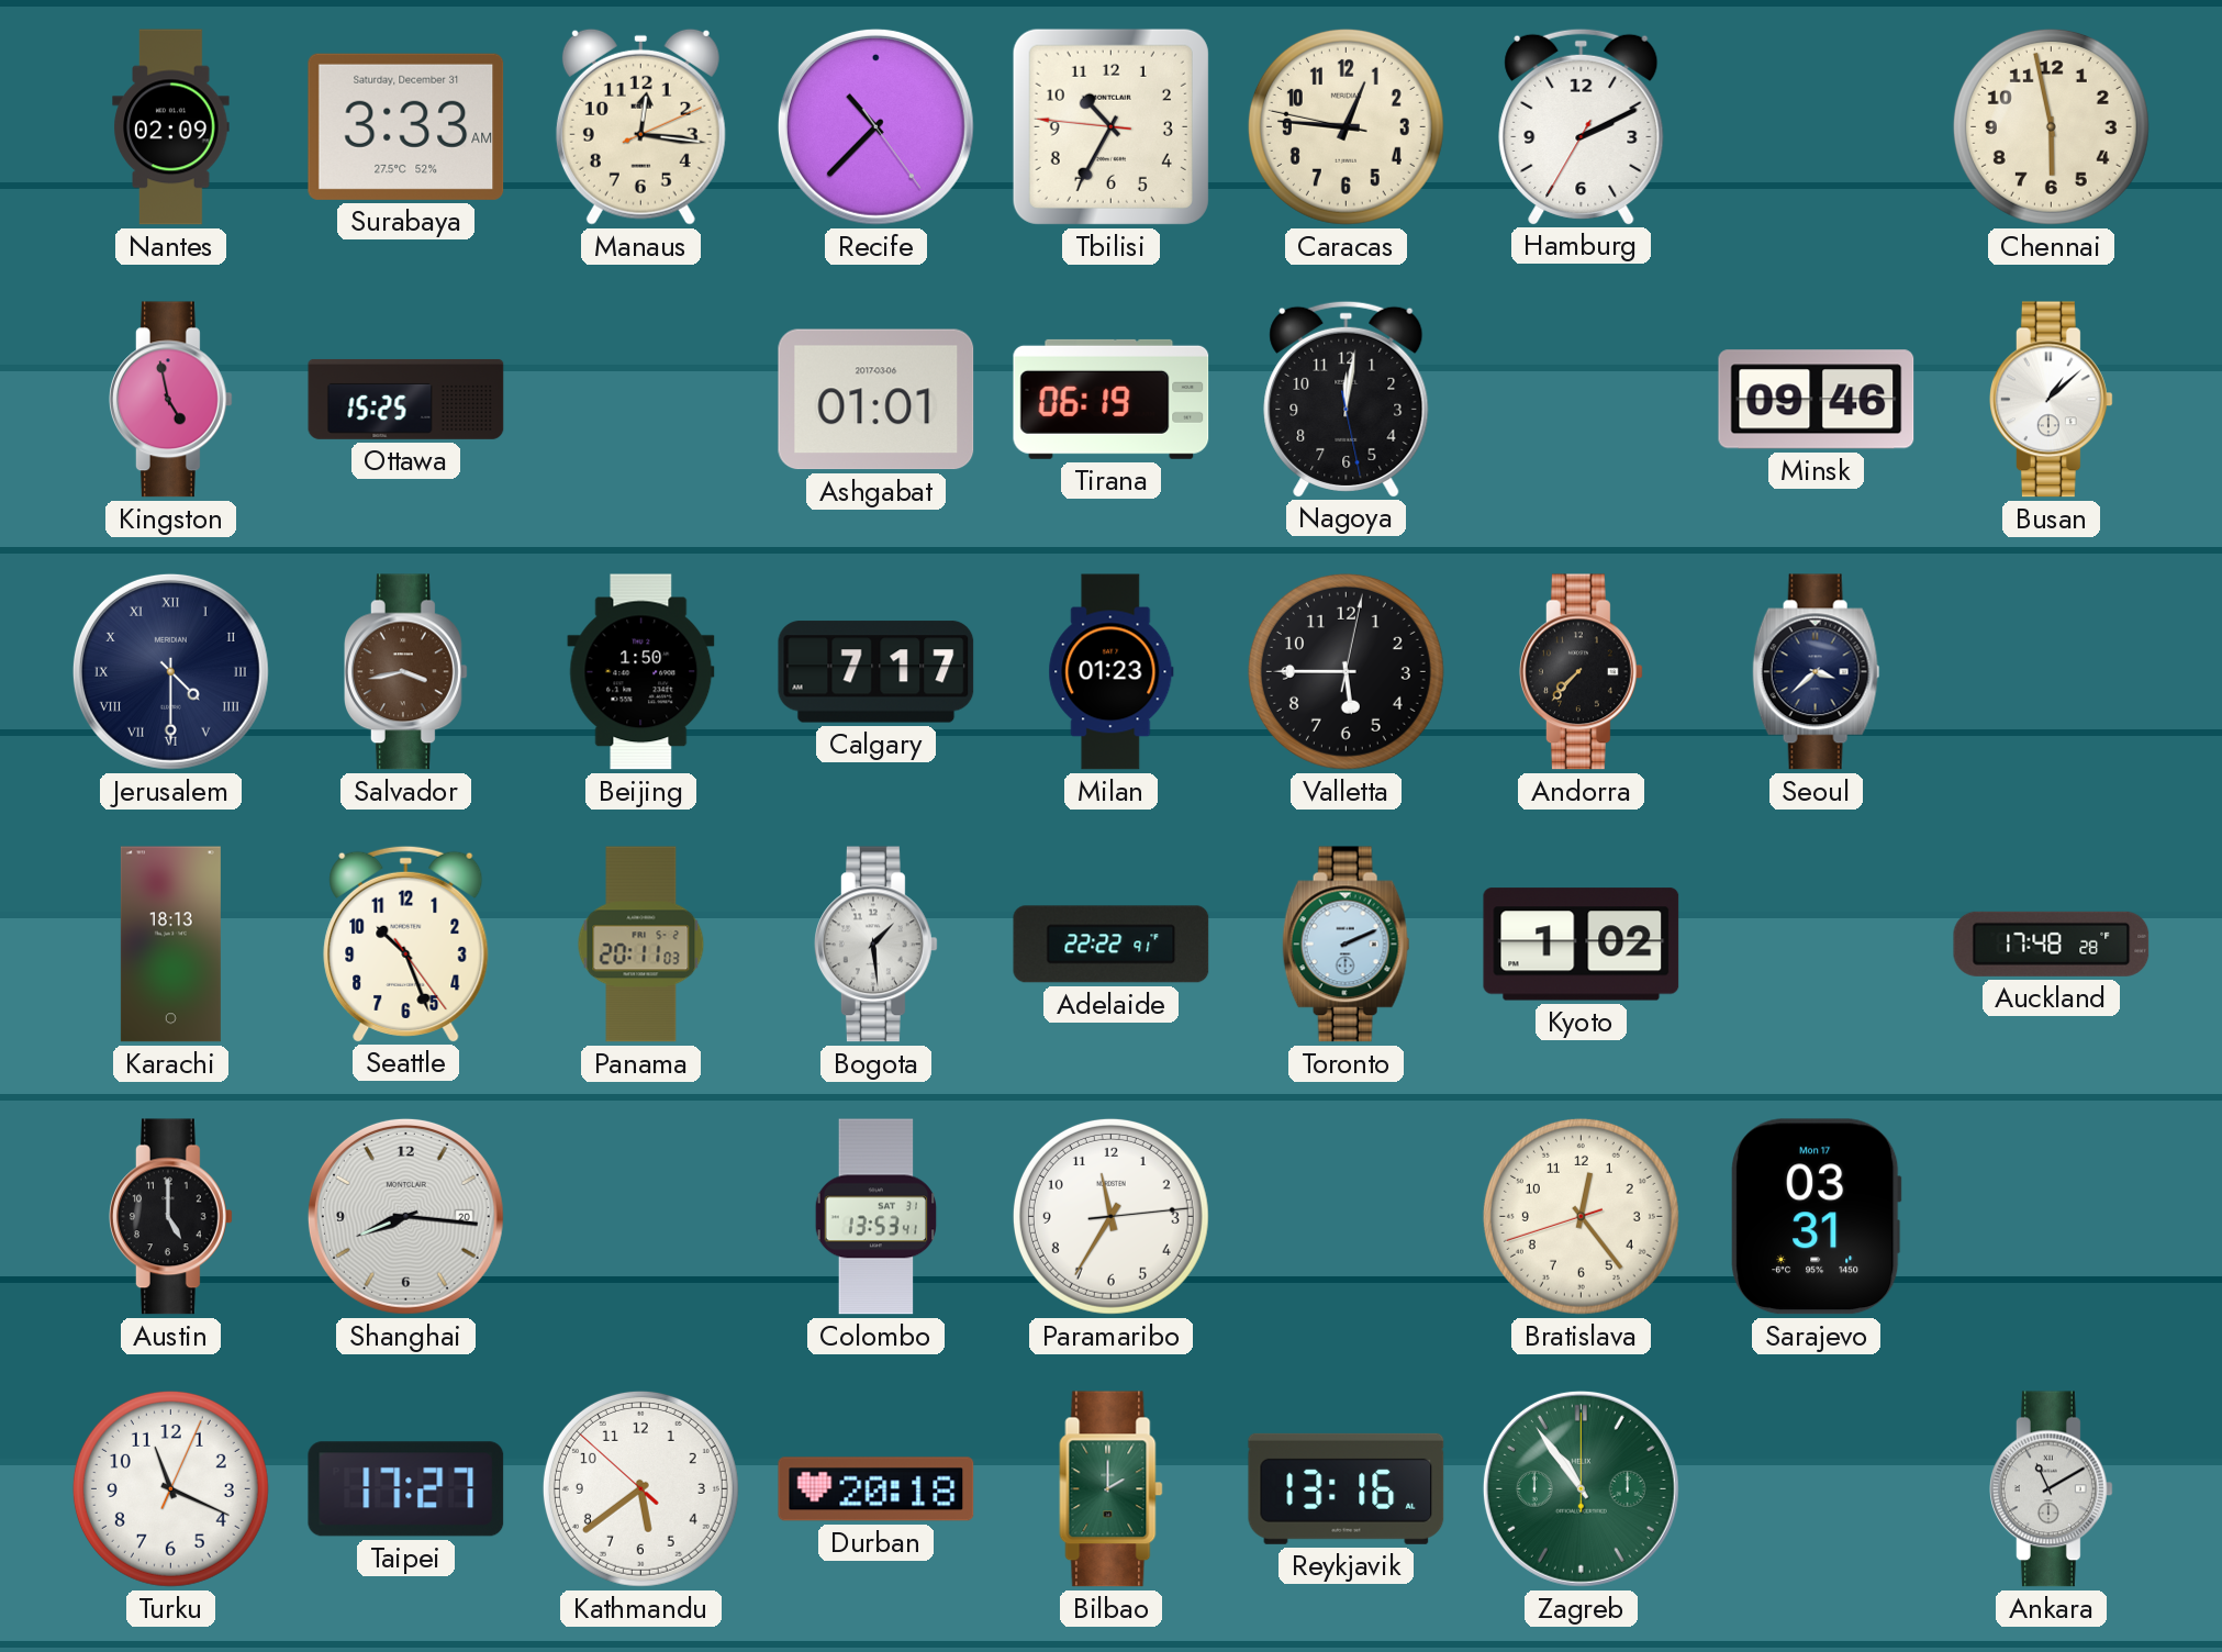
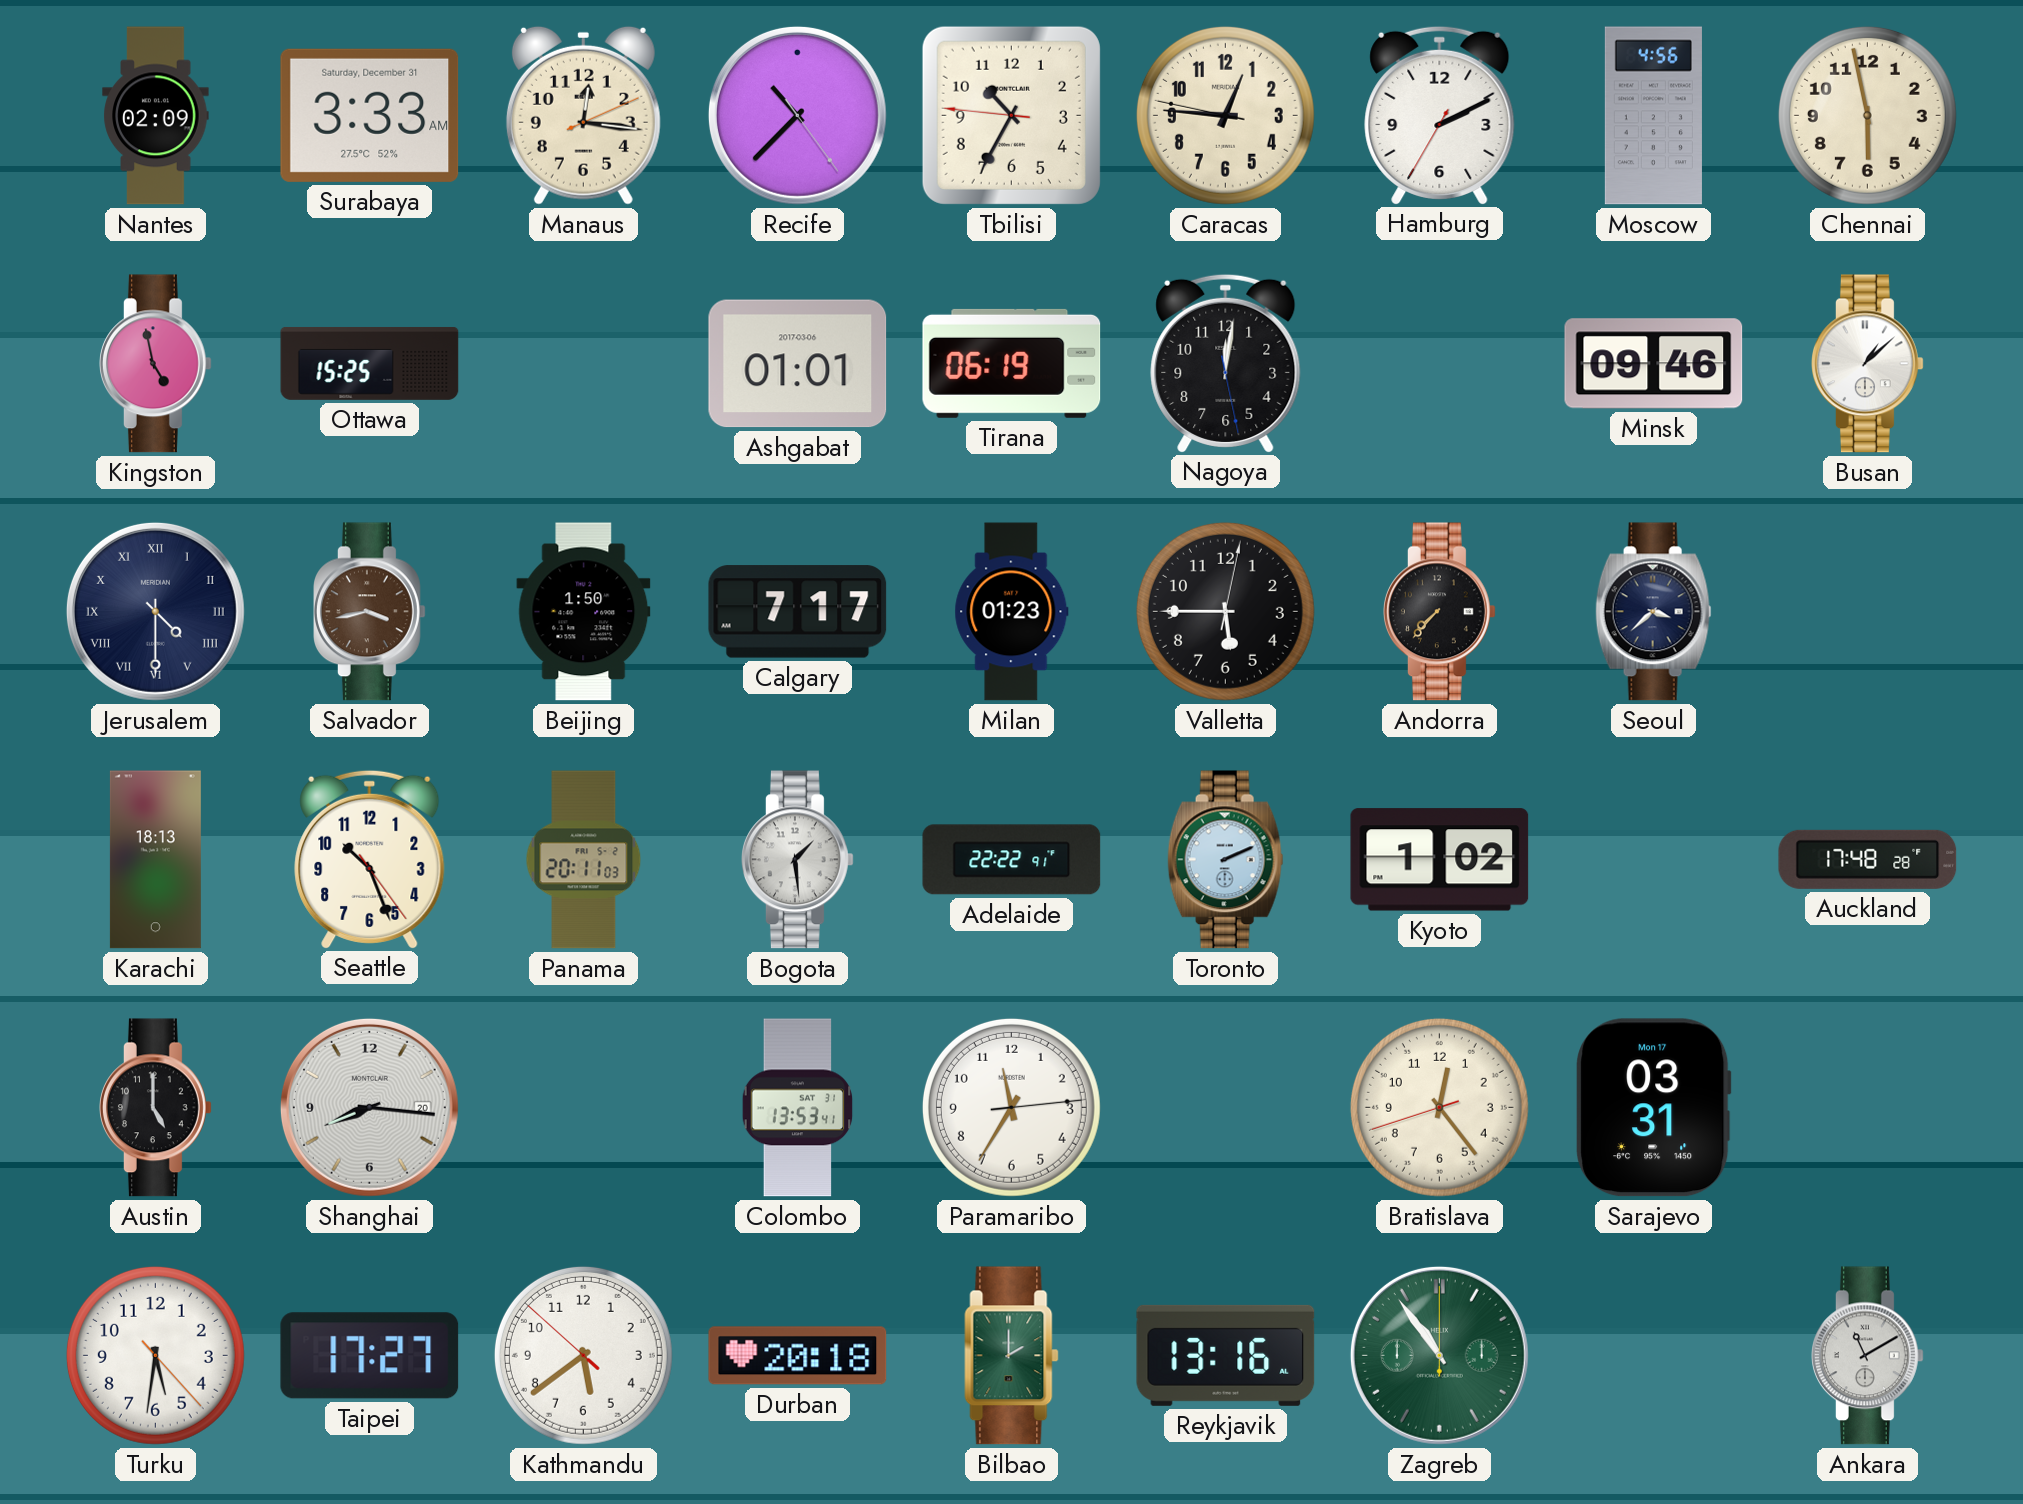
Moscow: none -> 4:56
Turku: 11:19 -> 5:31
